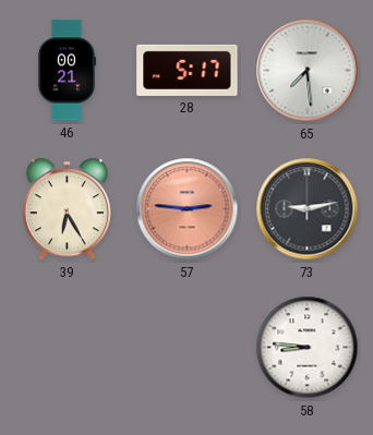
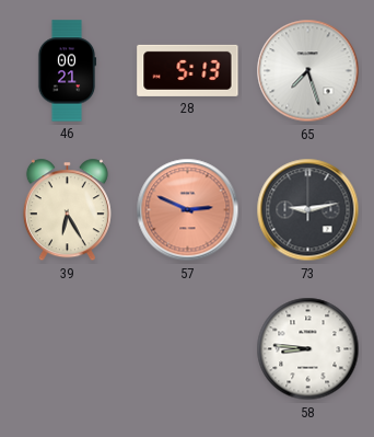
28: 5:17 -> 5:13
65: 7:29 -> 7:27
57: 2:46 -> 2:49
